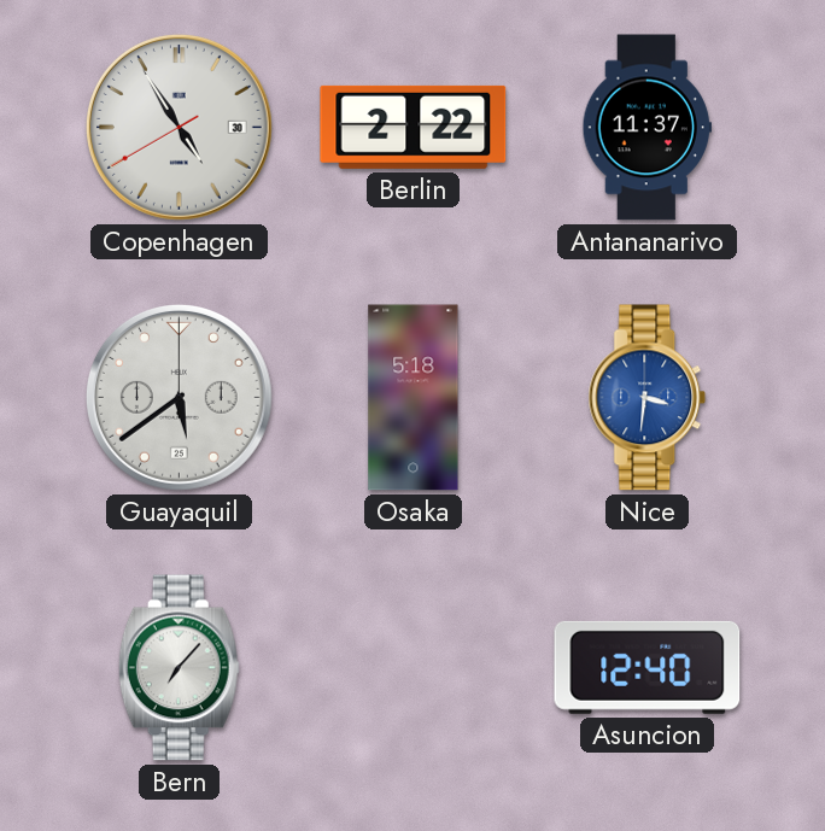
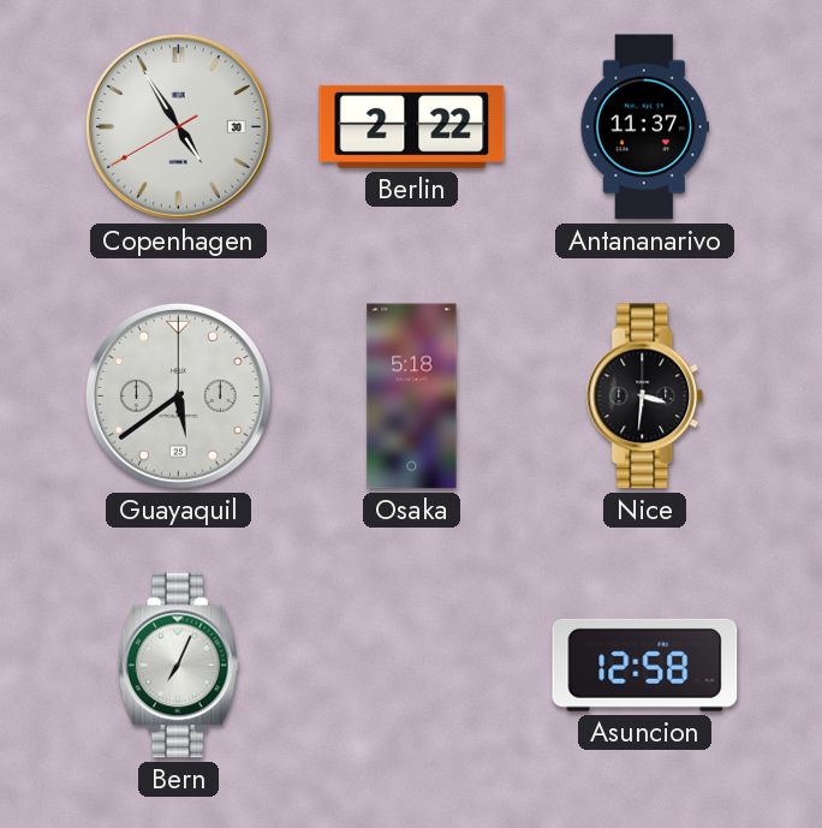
Nice dial: blue -> black
Bern: 7:07 -> 7:04
Asuncion: 12:40 -> 12:58
